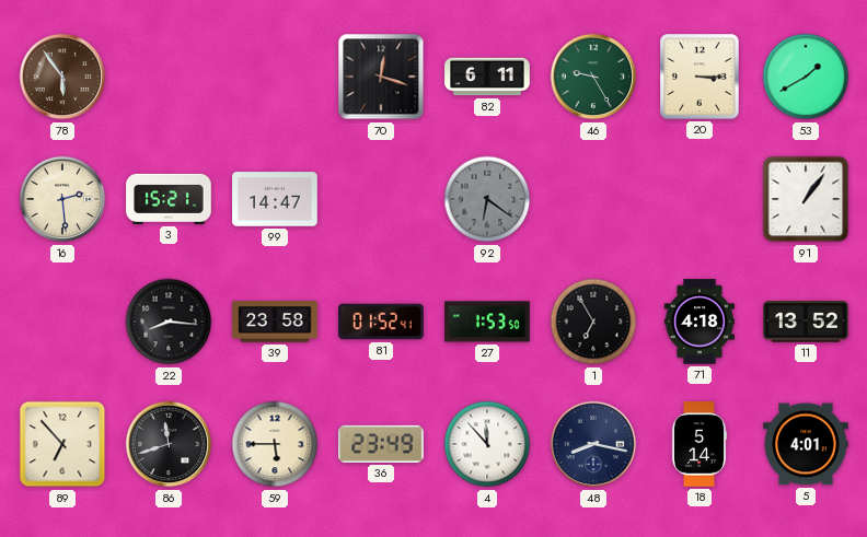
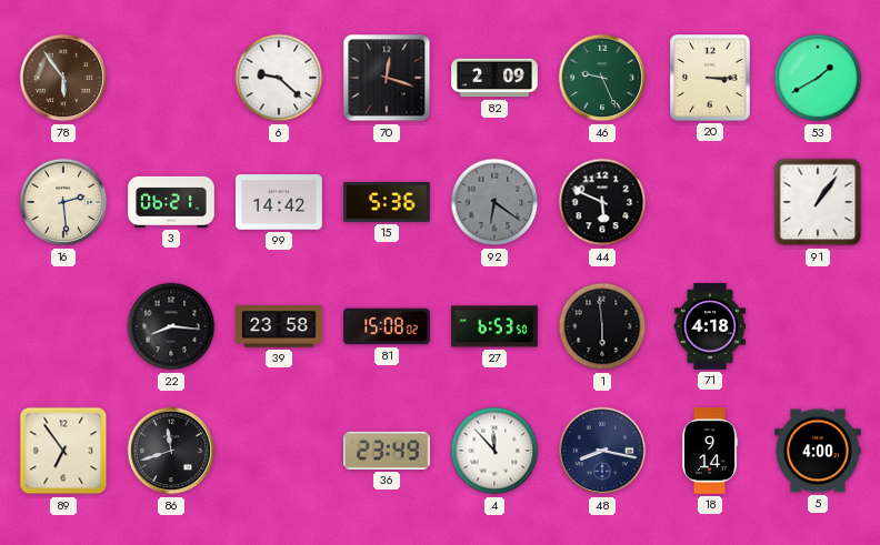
6: none -> 9:22
82: 6:11 -> 2:09
46: 9:25 -> 9:26
3: 15:21 -> 06:21
99: 14:47 -> 14:42
15: none -> 5:36
44: none -> 5:49
81: 01:52 -> 15:08
27: 1:53 -> 6:53
1: 6:55 -> 5:59
11: 13:52 -> none
89: 6:53 -> 6:54
59: 5:45 -> none
18: 5:14 -> 9:14
5: 4:01 -> 4:00
